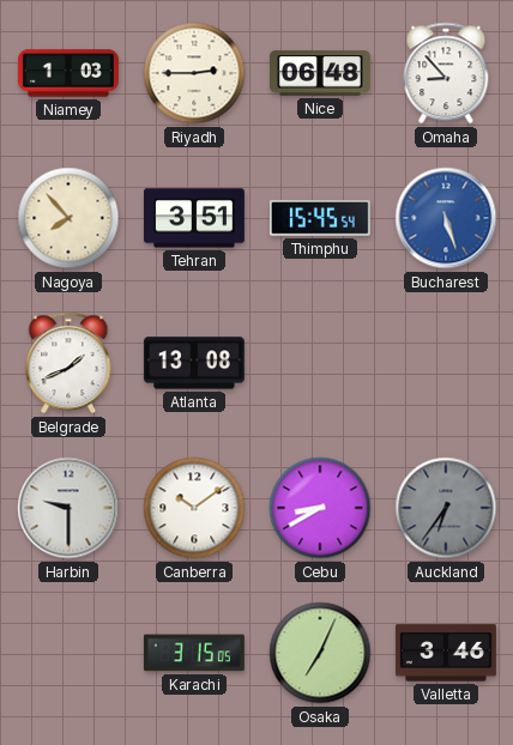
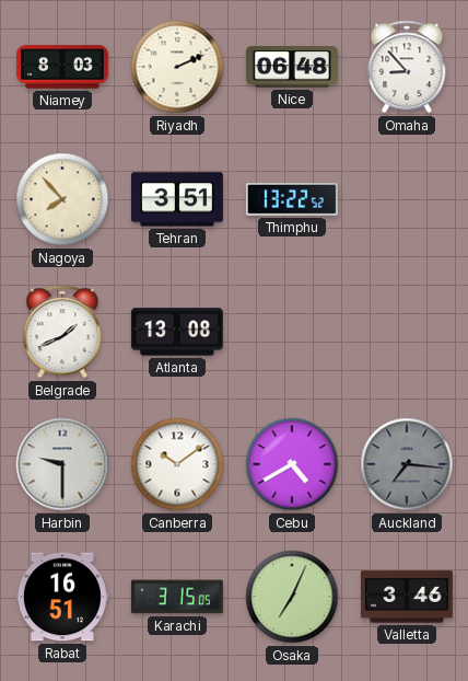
Niamey: 1:03 -> 8:03
Riyadh: 2:45 -> 2:11
Thimphu: 15:45 -> 13:22
Bucharest: 5:27 -> none
Cebu: 8:40 -> 4:40
Auckland: 6:36 -> 7:16
Rabat: none -> 16:51
